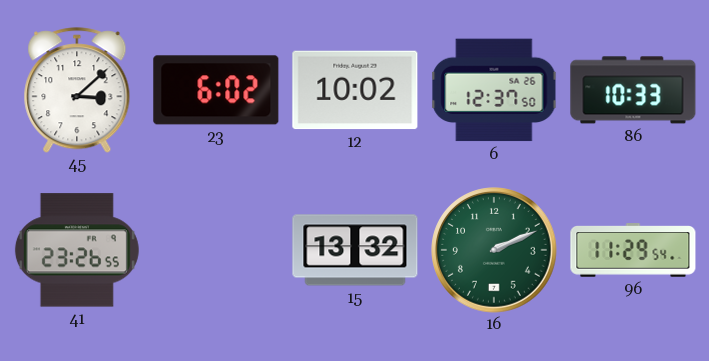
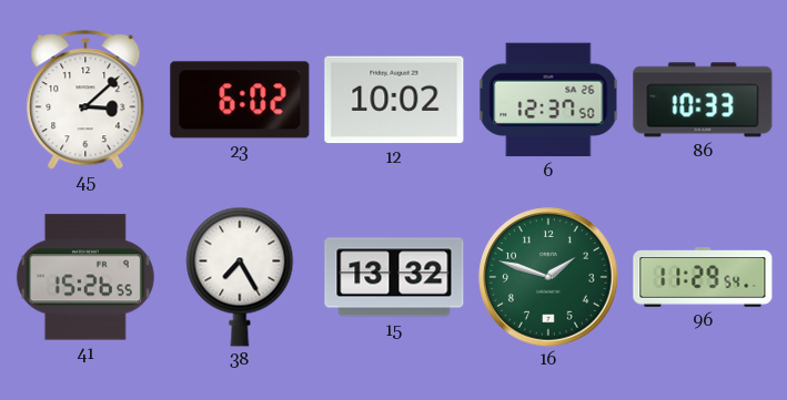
41: 23:26 -> 15:26
38: none -> 7:25
16: 2:11 -> 1:48
